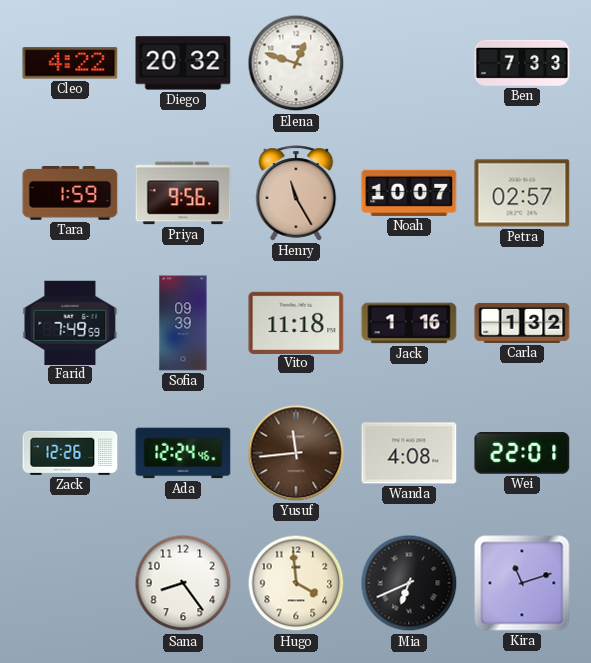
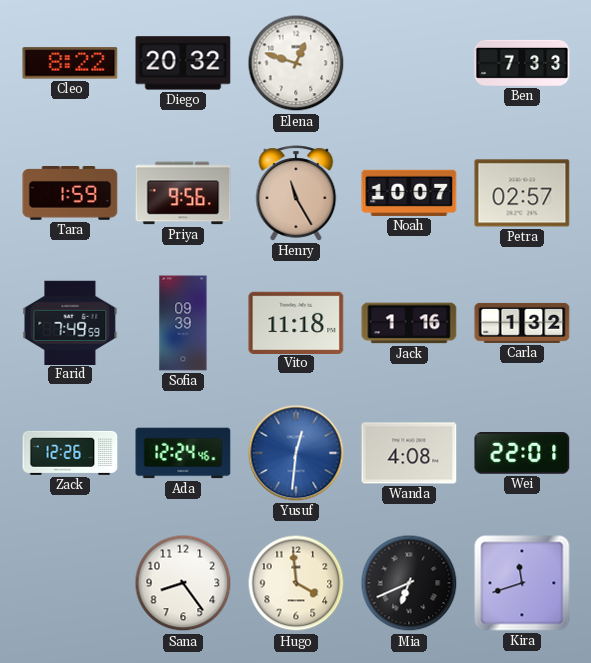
Cleo: 4:22 -> 8:22
Yusuf: 11:44 -> 12:31
Yusuf dial: brown -> blue
Kira: 11:12 -> 11:42
